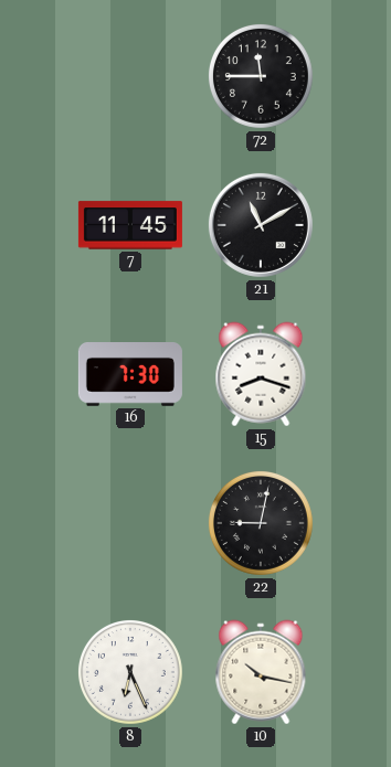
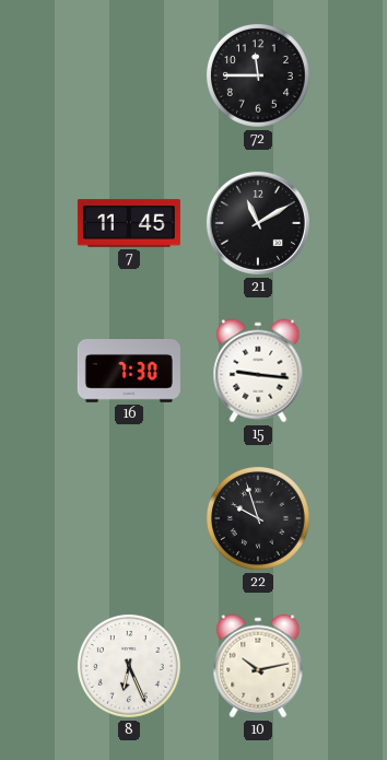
15: 8:18 -> 9:16
22: 9:02 -> 9:57
10: 10:17 -> 10:13
